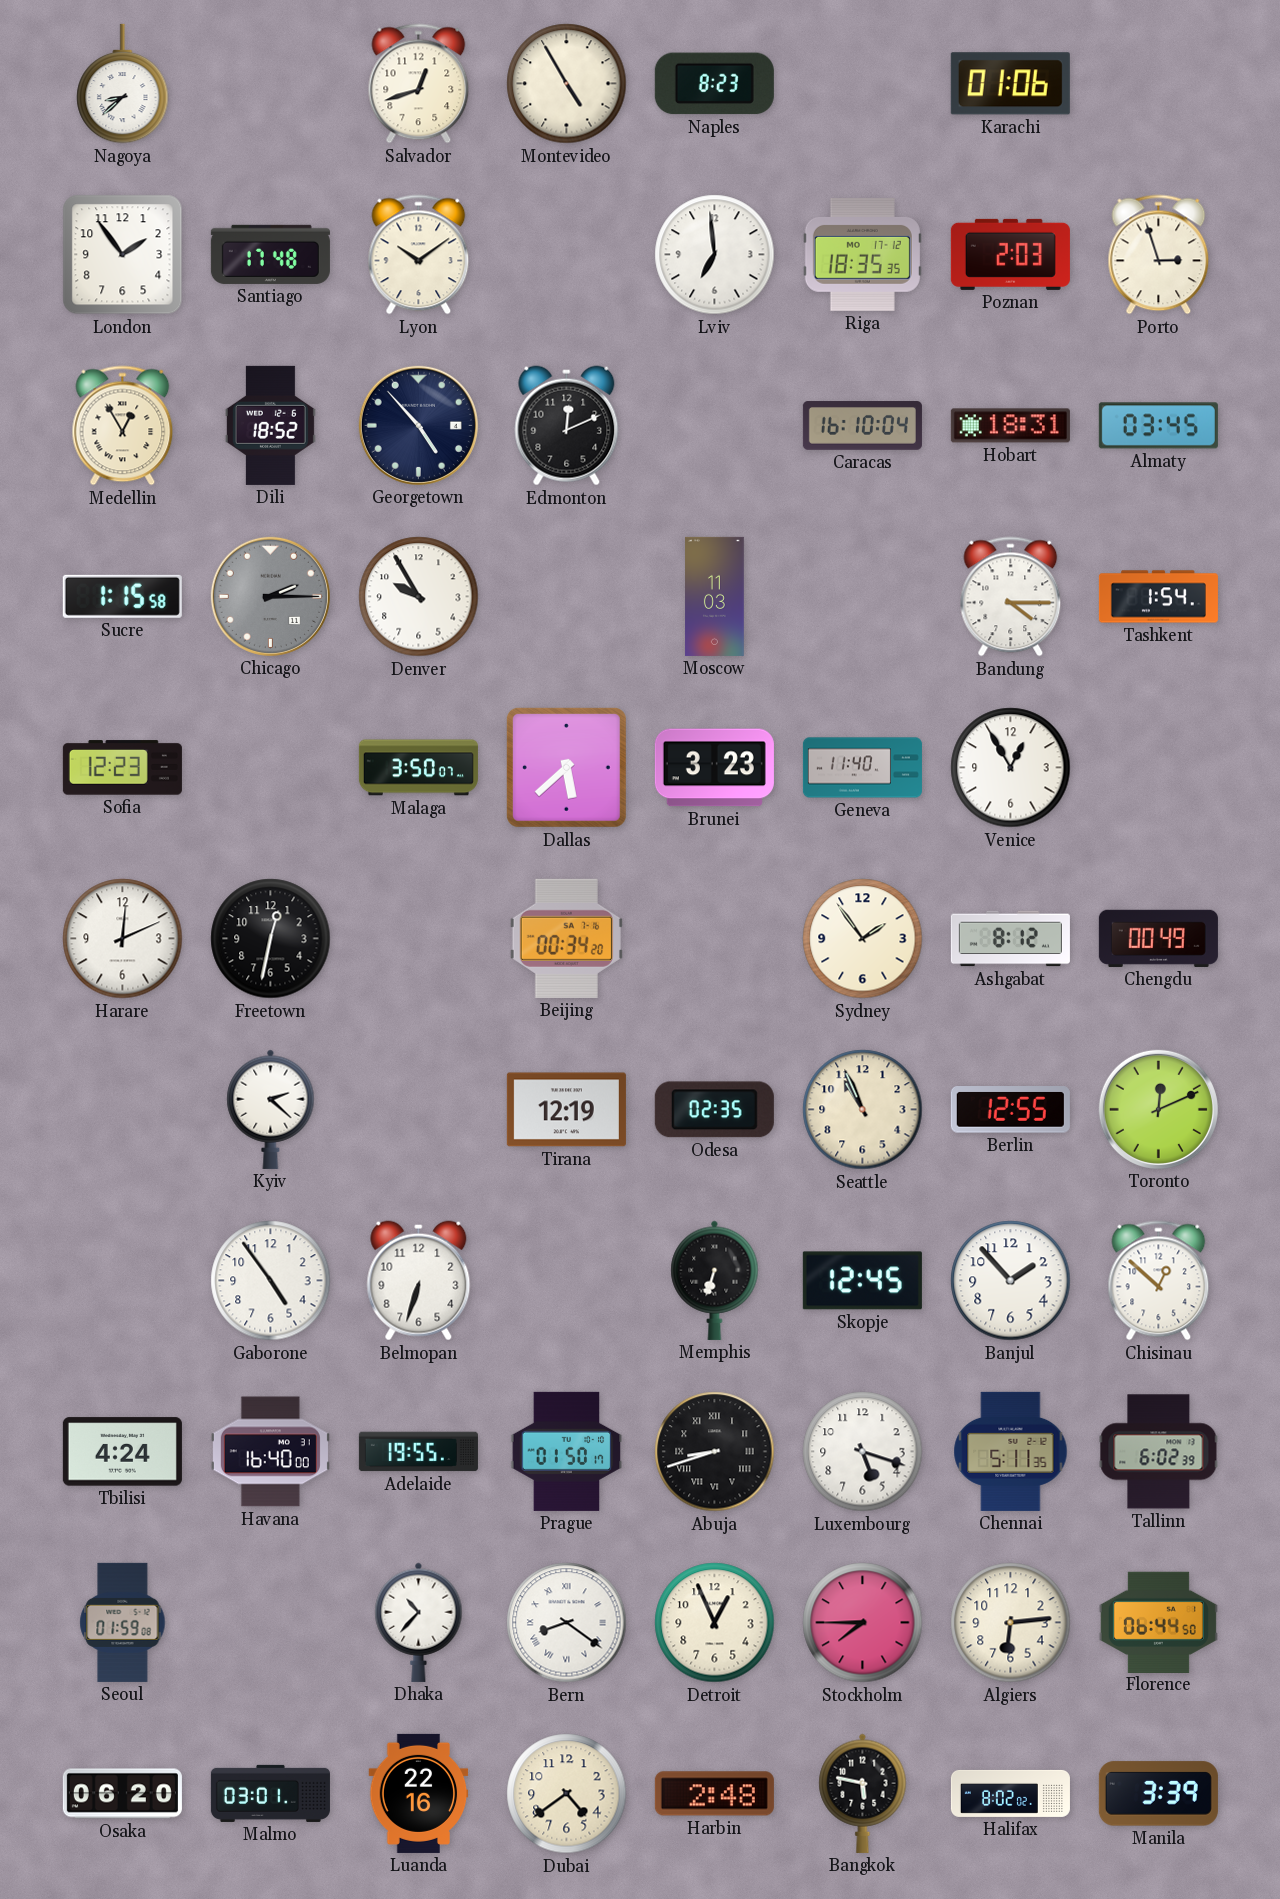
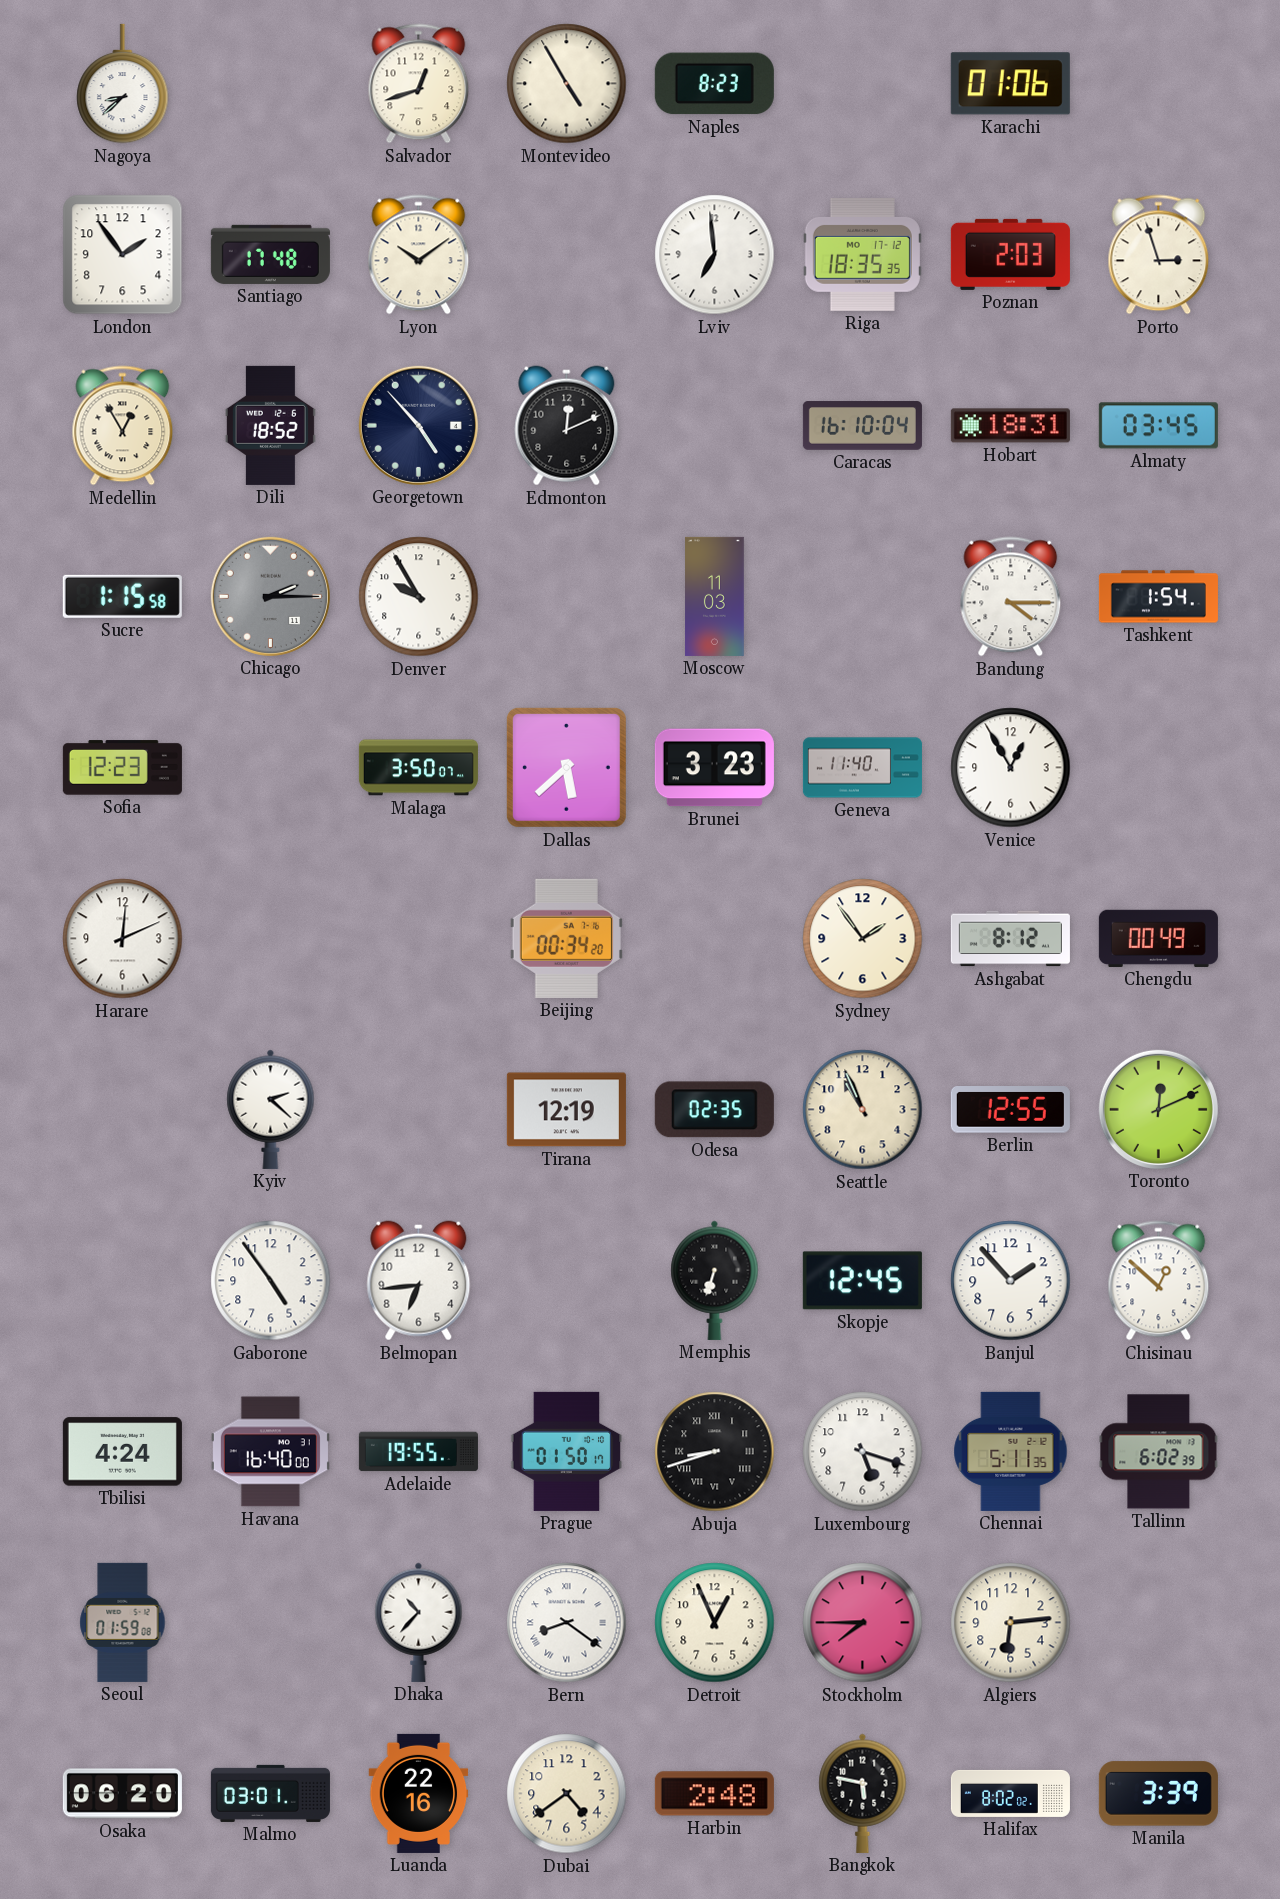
Freetown: 12:32 -> none
Belmopan: 6:33 -> 6:44
Florence: 06:44 -> none
